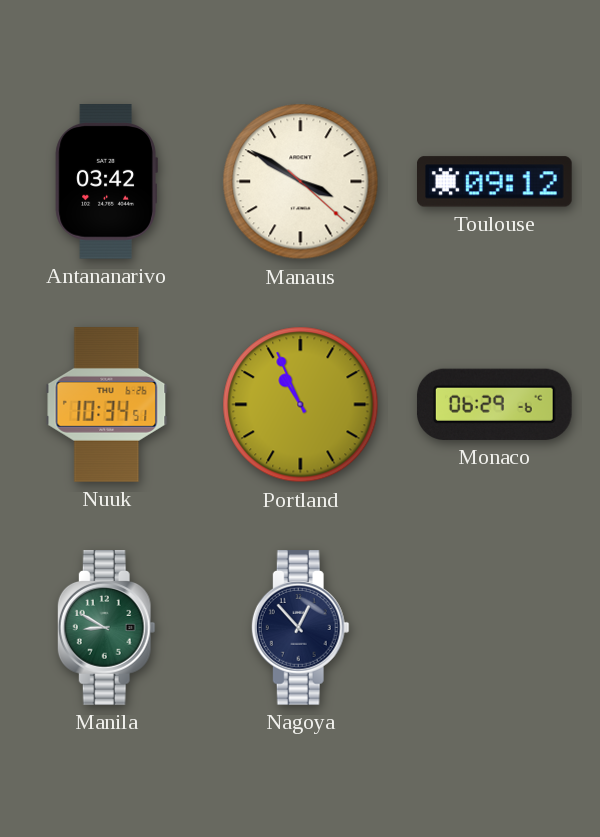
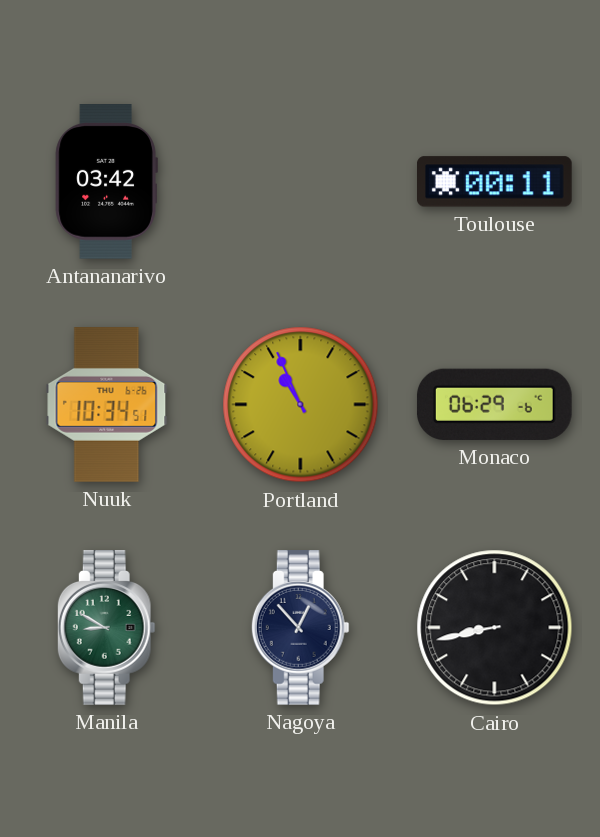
Manaus: 3:50 -> none
Toulouse: 09:12 -> 00:11
Cairo: none -> 8:43
